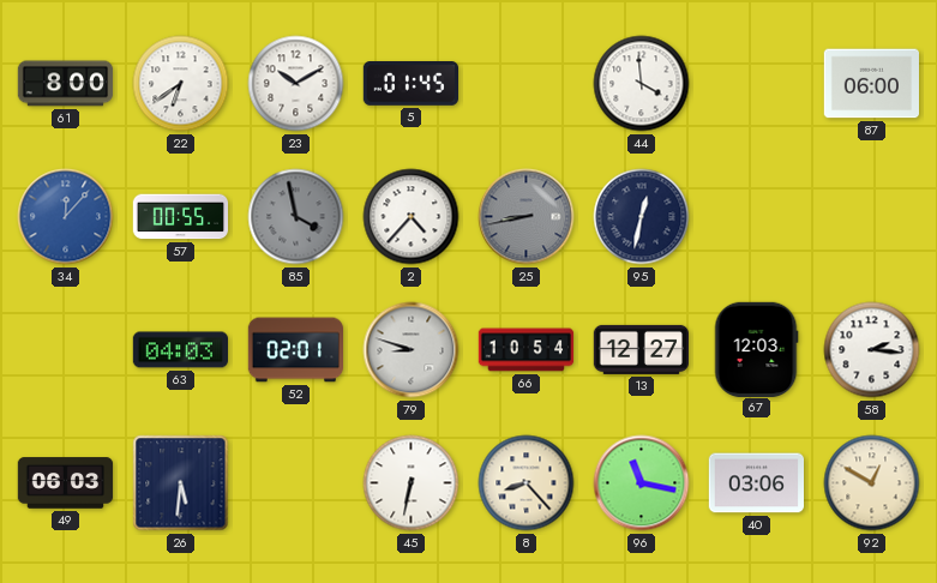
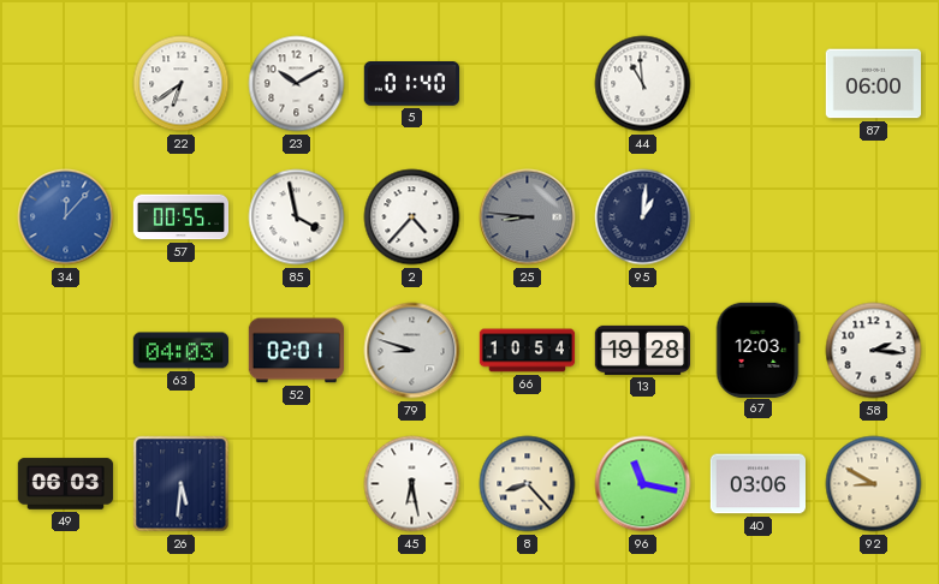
61: 8:00 -> none
5: 01:45 -> 01:40
44: 3:59 -> 10:59
85 dial: grey -> white
25: 8:43 -> 8:46
95: 12:32 -> 1:01
13: 12:27 -> 19:28
45: 6:32 -> 6:28
92: 12:50 -> 8:50
